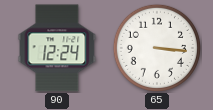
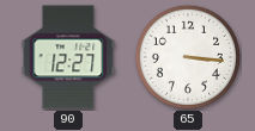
90: 12:24 -> 12:27
